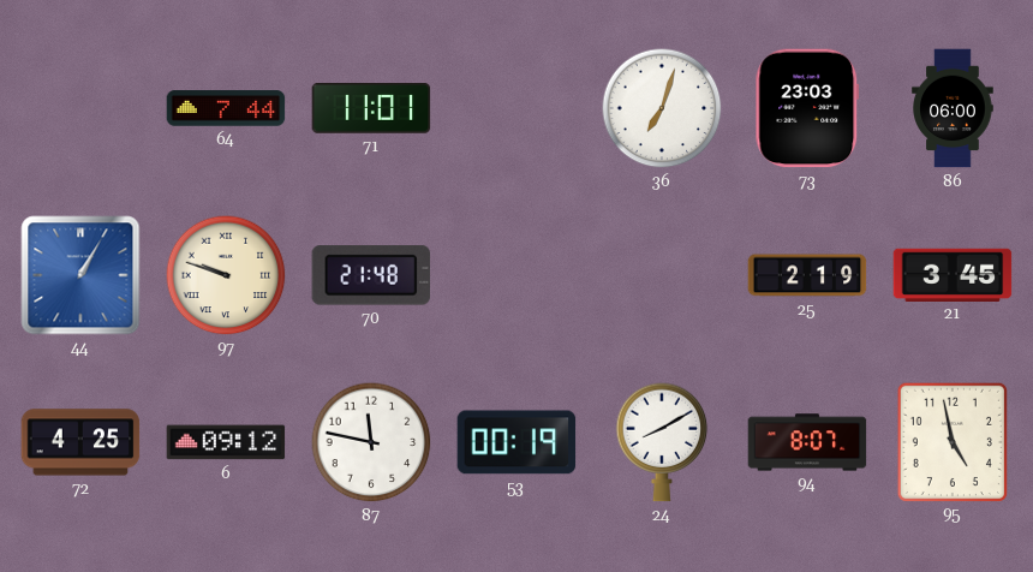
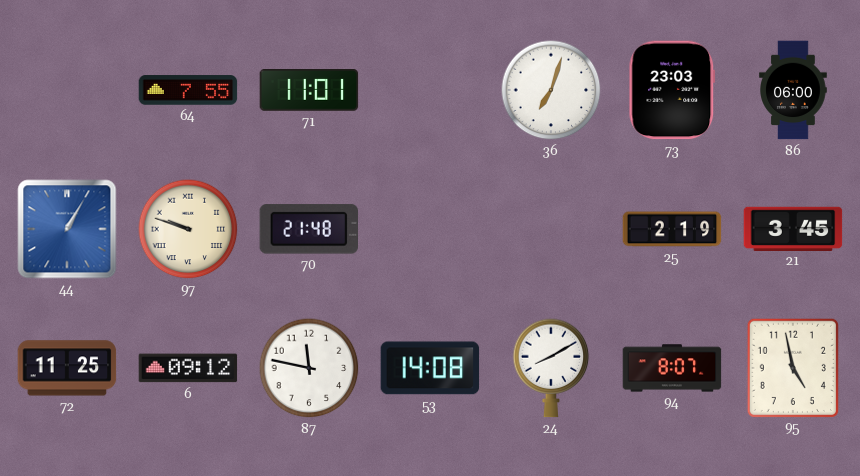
64: 7:44 -> 7:55
72: 4:25 -> 11:25
53: 00:19 -> 14:08
